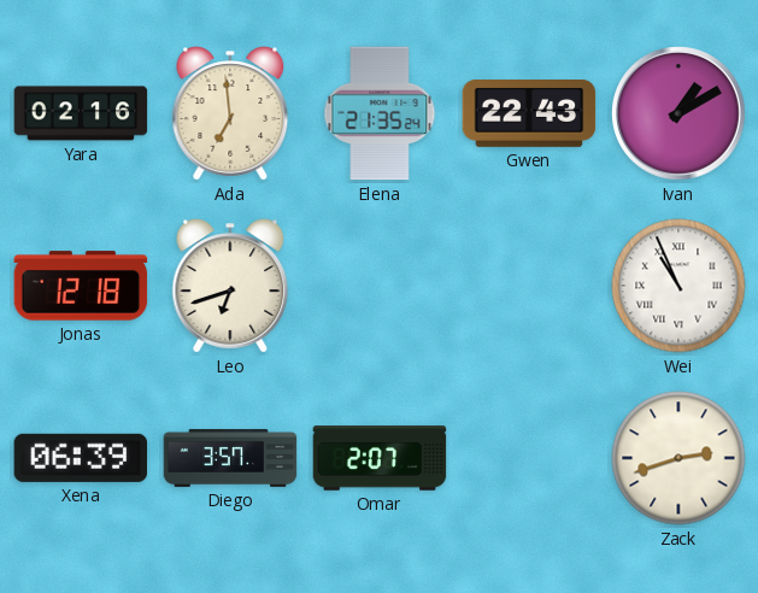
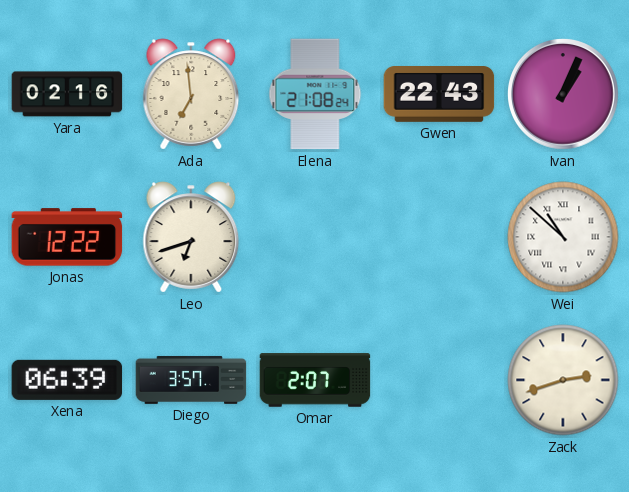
Elena: 21:35 -> 21:08
Ivan: 1:10 -> 1:04
Jonas: 12:18 -> 12:22
Wei: 10:56 -> 10:52
